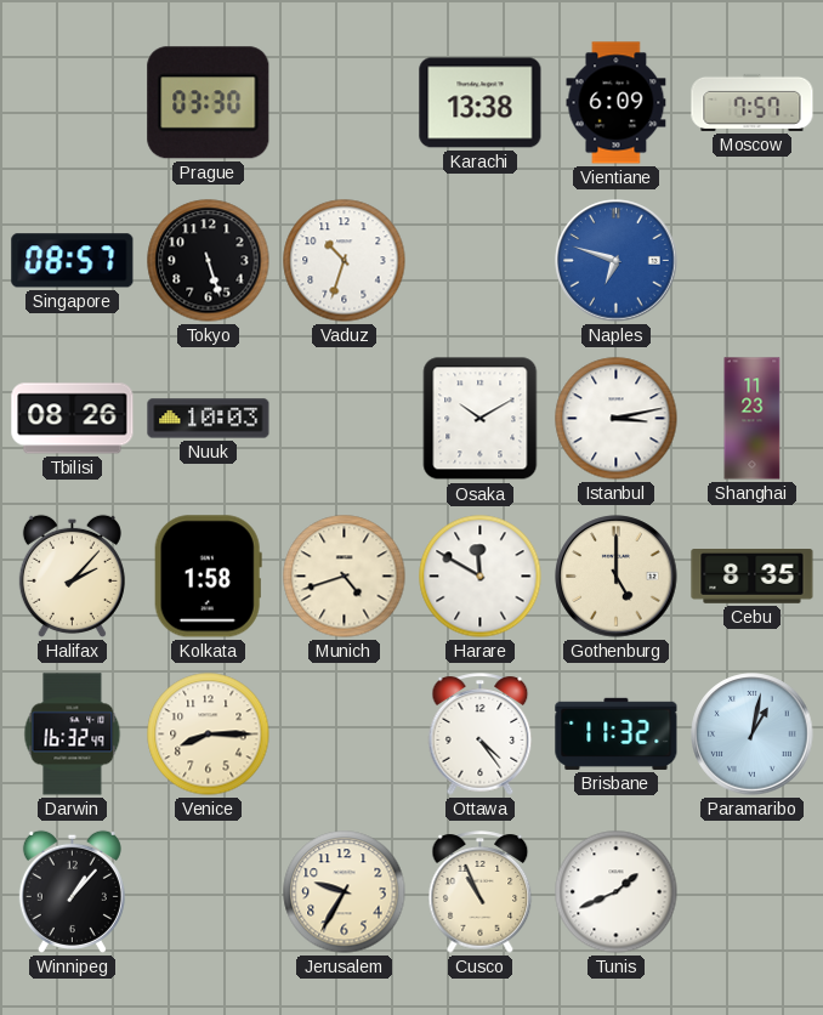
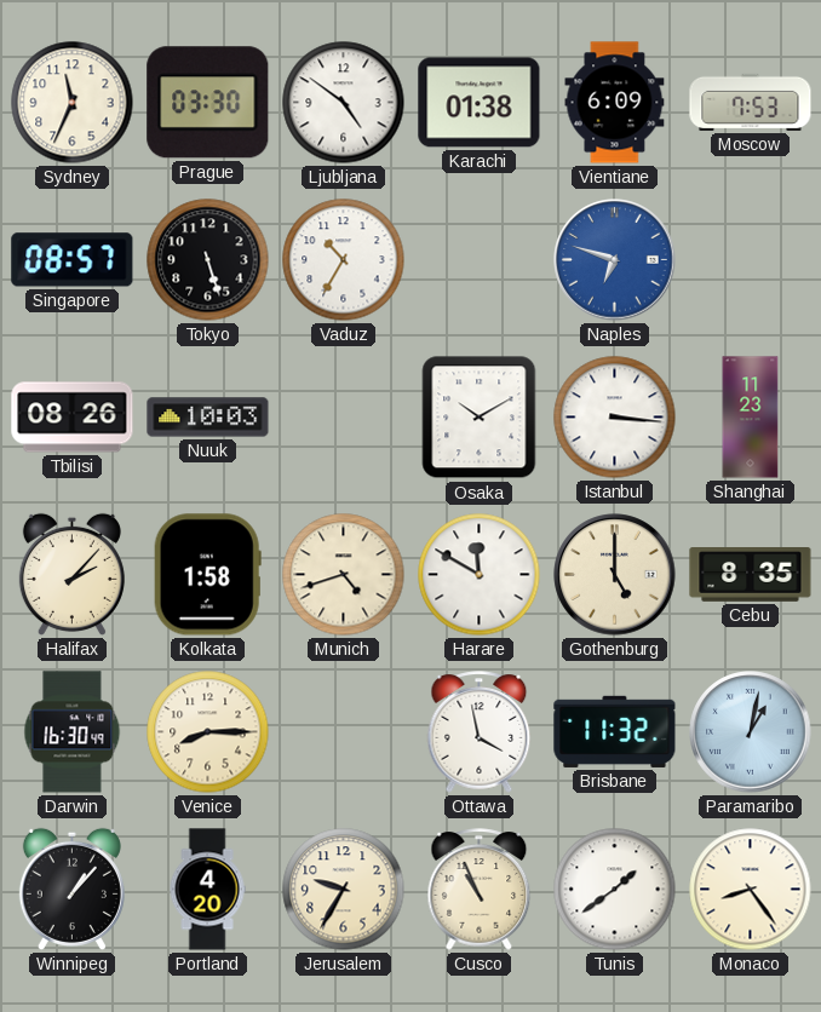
Sydney: none -> 11:34
Ljubljana: none -> 4:51
Karachi: 13:38 -> 01:38
Moscow: 7:57 -> 7:53
Vaduz: 10:33 -> 10:35
Istanbul: 3:13 -> 3:16
Darwin: 16:32 -> 16:30
Ottawa: 4:24 -> 3:58
Portland: none -> 4:20
Tunis: 1:41 -> 1:39
Monaco: none -> 8:24
